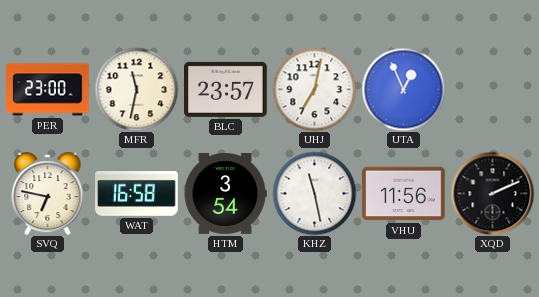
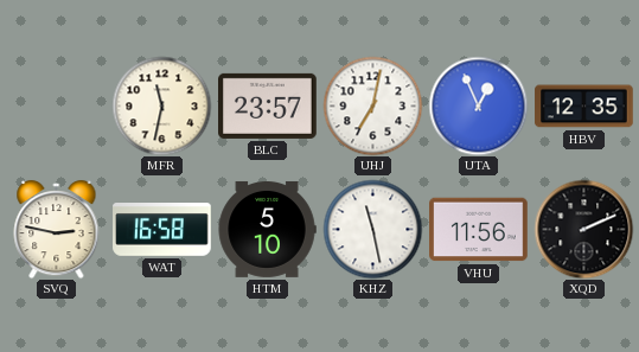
PER: 23:00 -> none
HBV: none -> 12:35
SVQ: 6:47 -> 2:47
HTM: 3:54 -> 5:10
